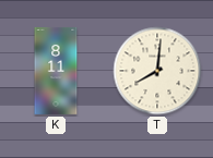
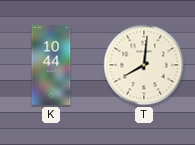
K: 8:11 -> 10:44
